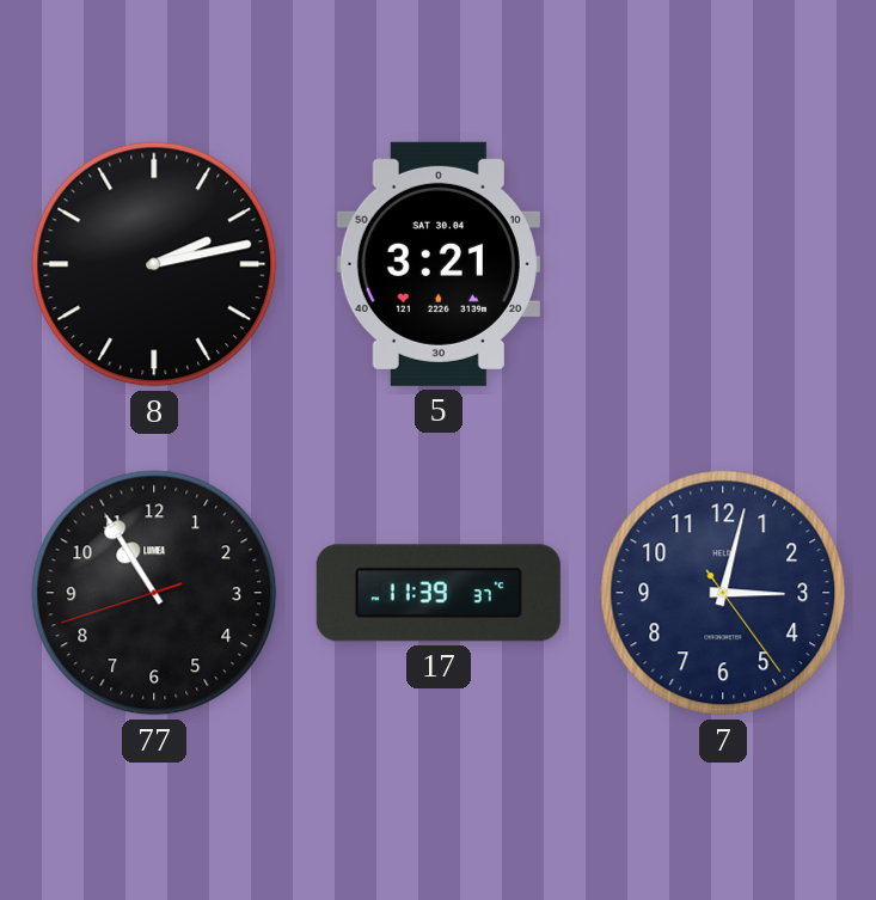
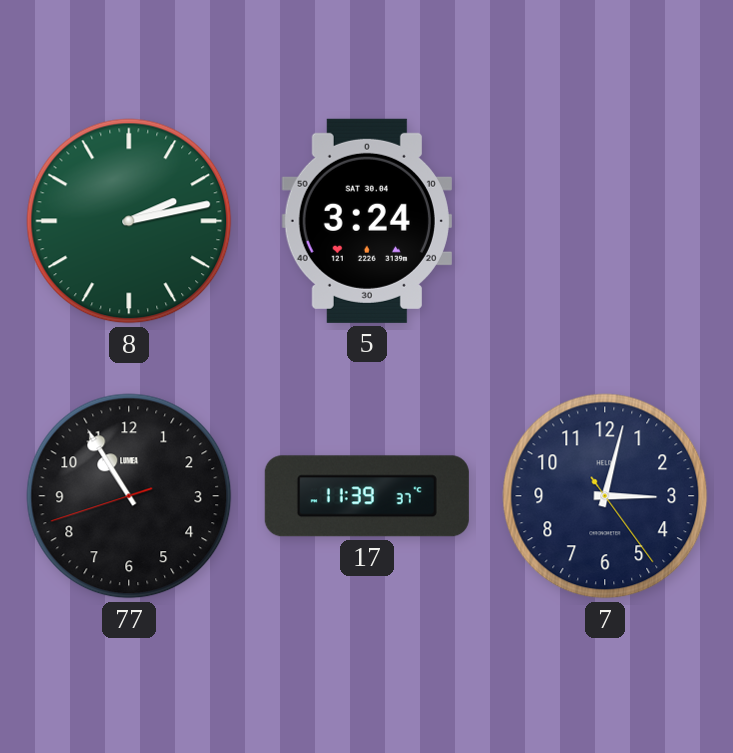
8 dial: black -> green
5: 3:21 -> 3:24
